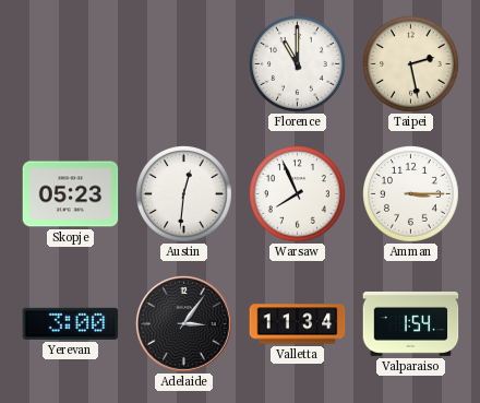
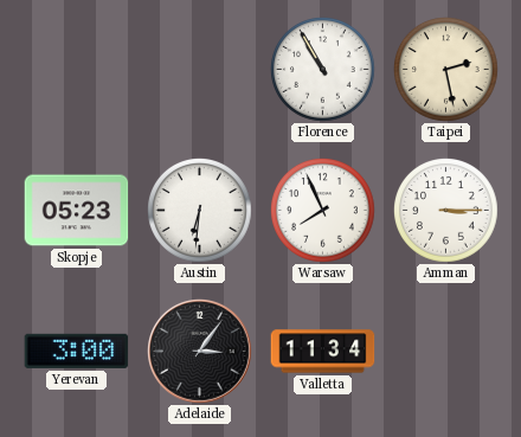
Florence: 11:00 -> 10:55
Austin: 12:31 -> 6:31
Valparaiso: 1:54 -> none
